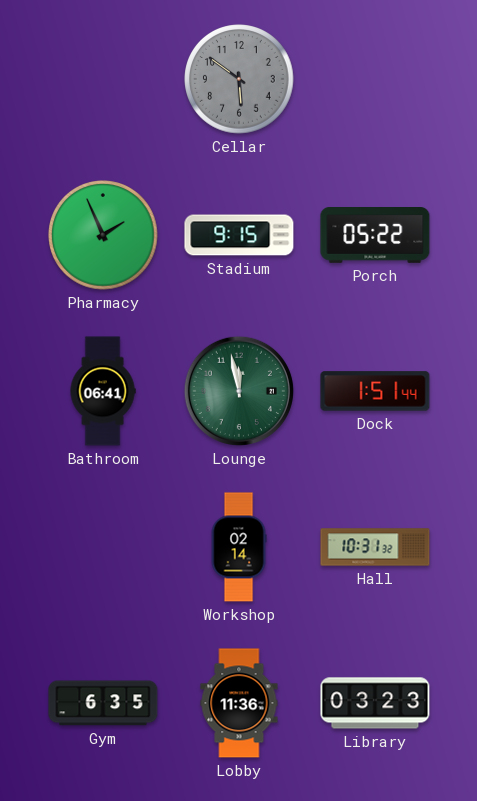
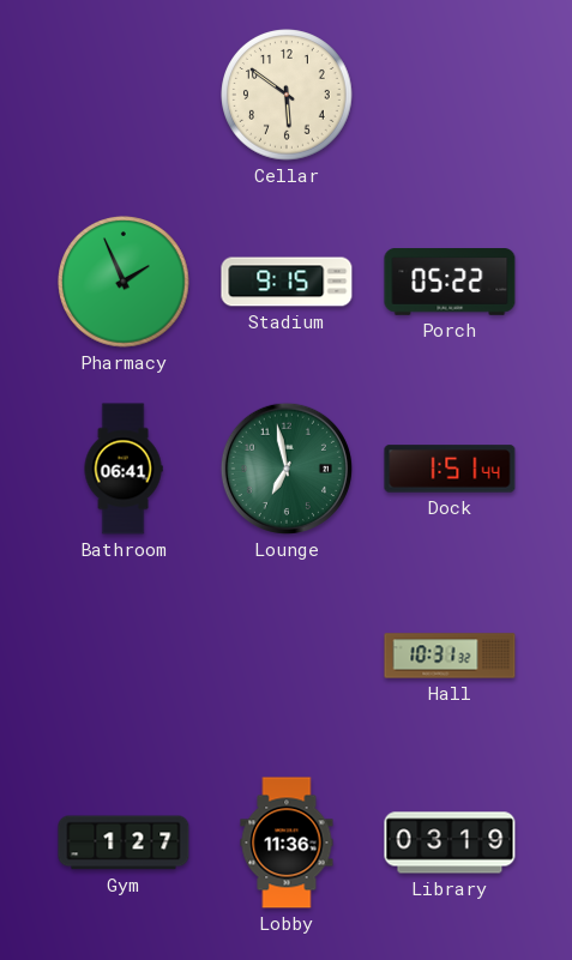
Cellar dial: grey -> cream
Lounge: 11:58 -> 6:58
Workshop: 02:14 -> none
Gym: 6:35 -> 1:27
Library: 03:23 -> 03:19
